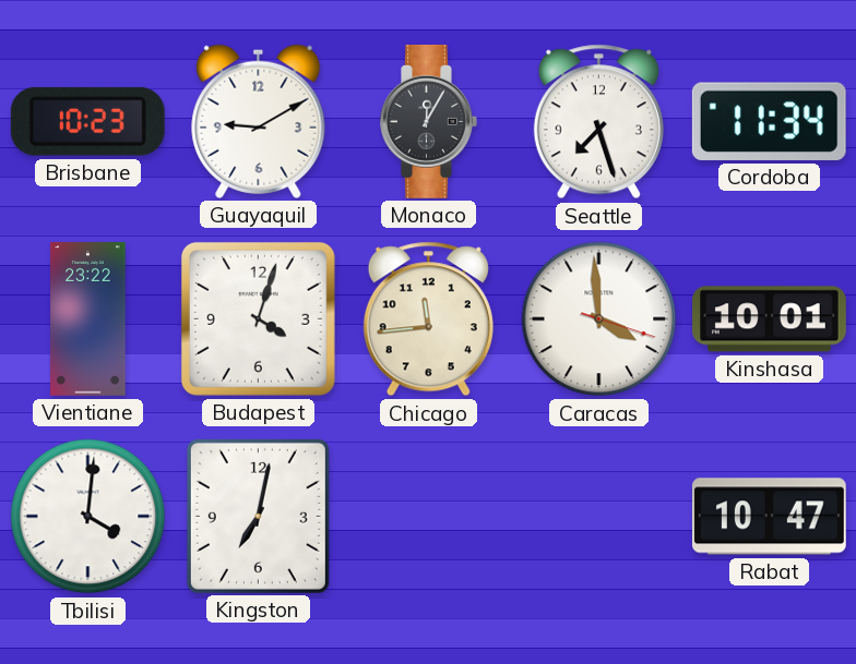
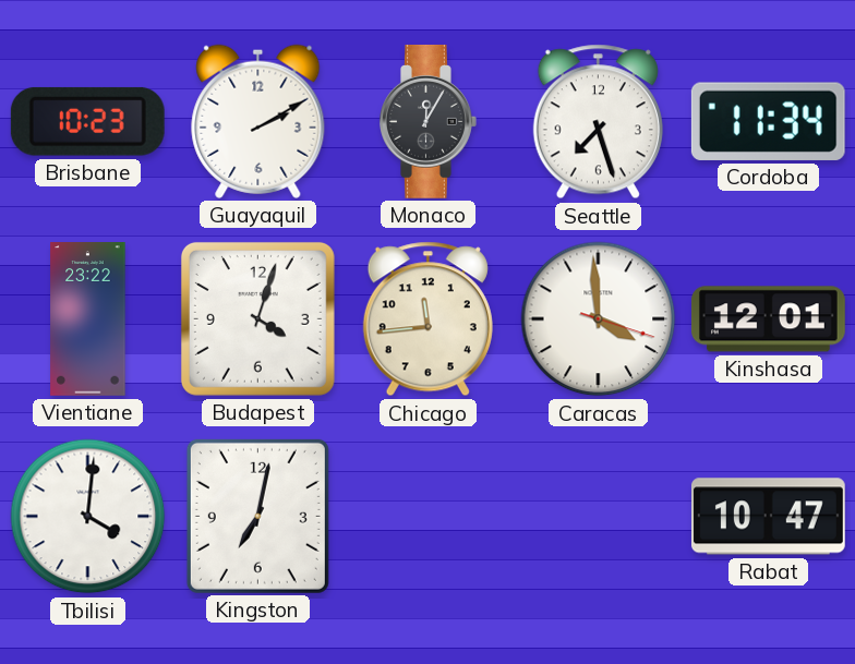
Guayaquil: 9:10 -> 2:10
Kinshasa: 10:01 -> 12:01
